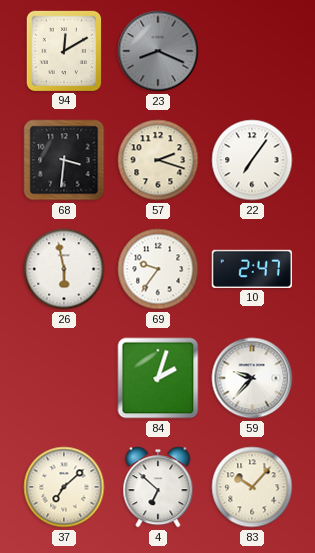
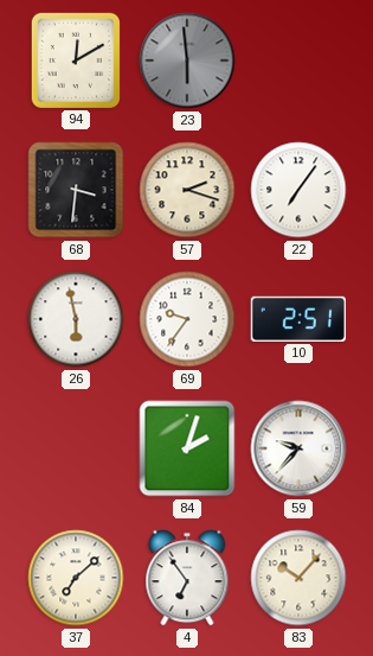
23: 8:19 -> 5:59
10: 2:47 -> 2:51
4: 6:52 -> 6:54
